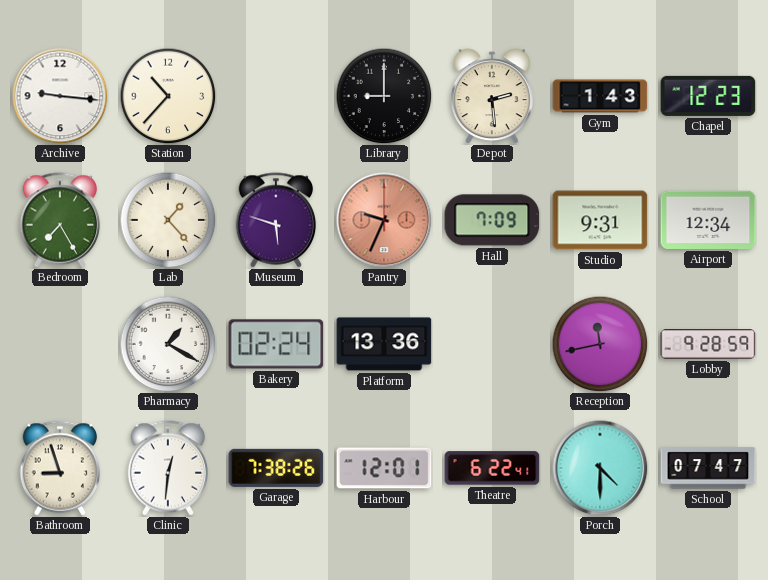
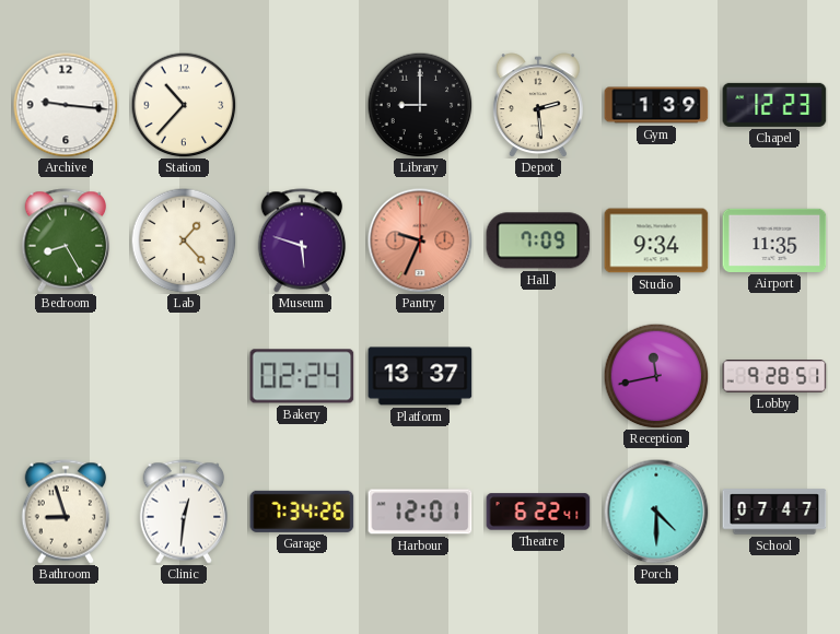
Gym: 1:43 -> 1:39
Bedroom: 7:25 -> 8:25
Studio: 9:31 -> 9:34
Airport: 12:34 -> 11:35
Pharmacy: 1:20 -> none
Platform: 13:36 -> 13:37
Lobby: 9:28:59 -> 9:28:51
Garage: 7:38 -> 7:34
